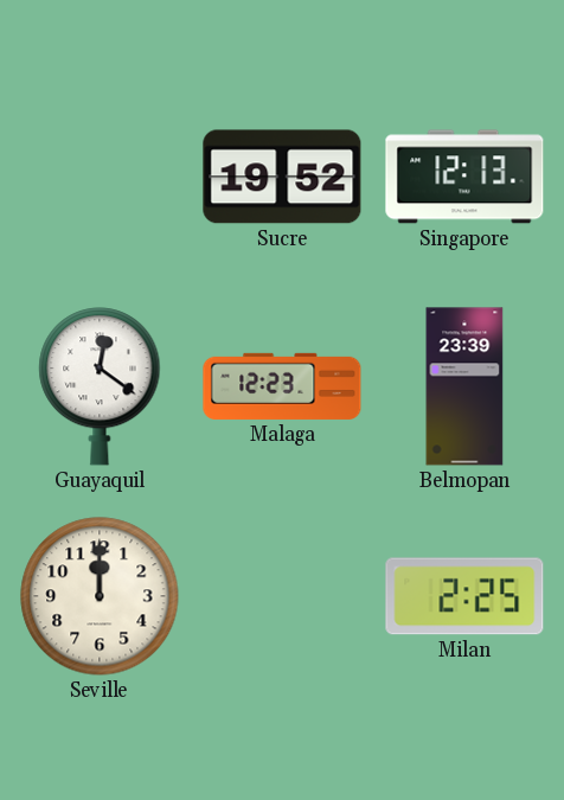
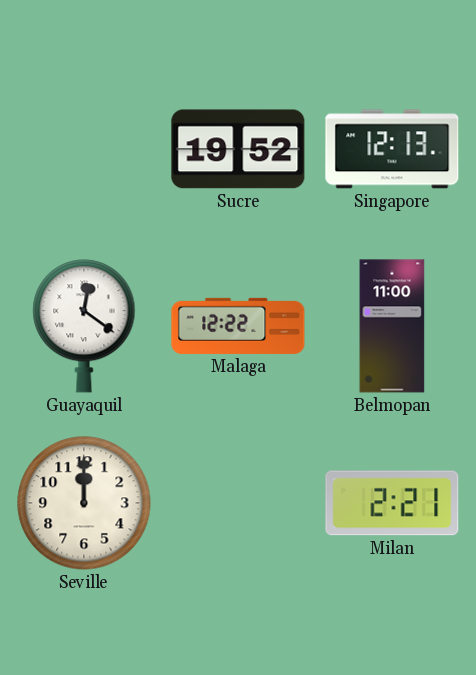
Malaga: 12:23 -> 12:22
Belmopan: 23:39 -> 11:00
Milan: 2:25 -> 2:21
